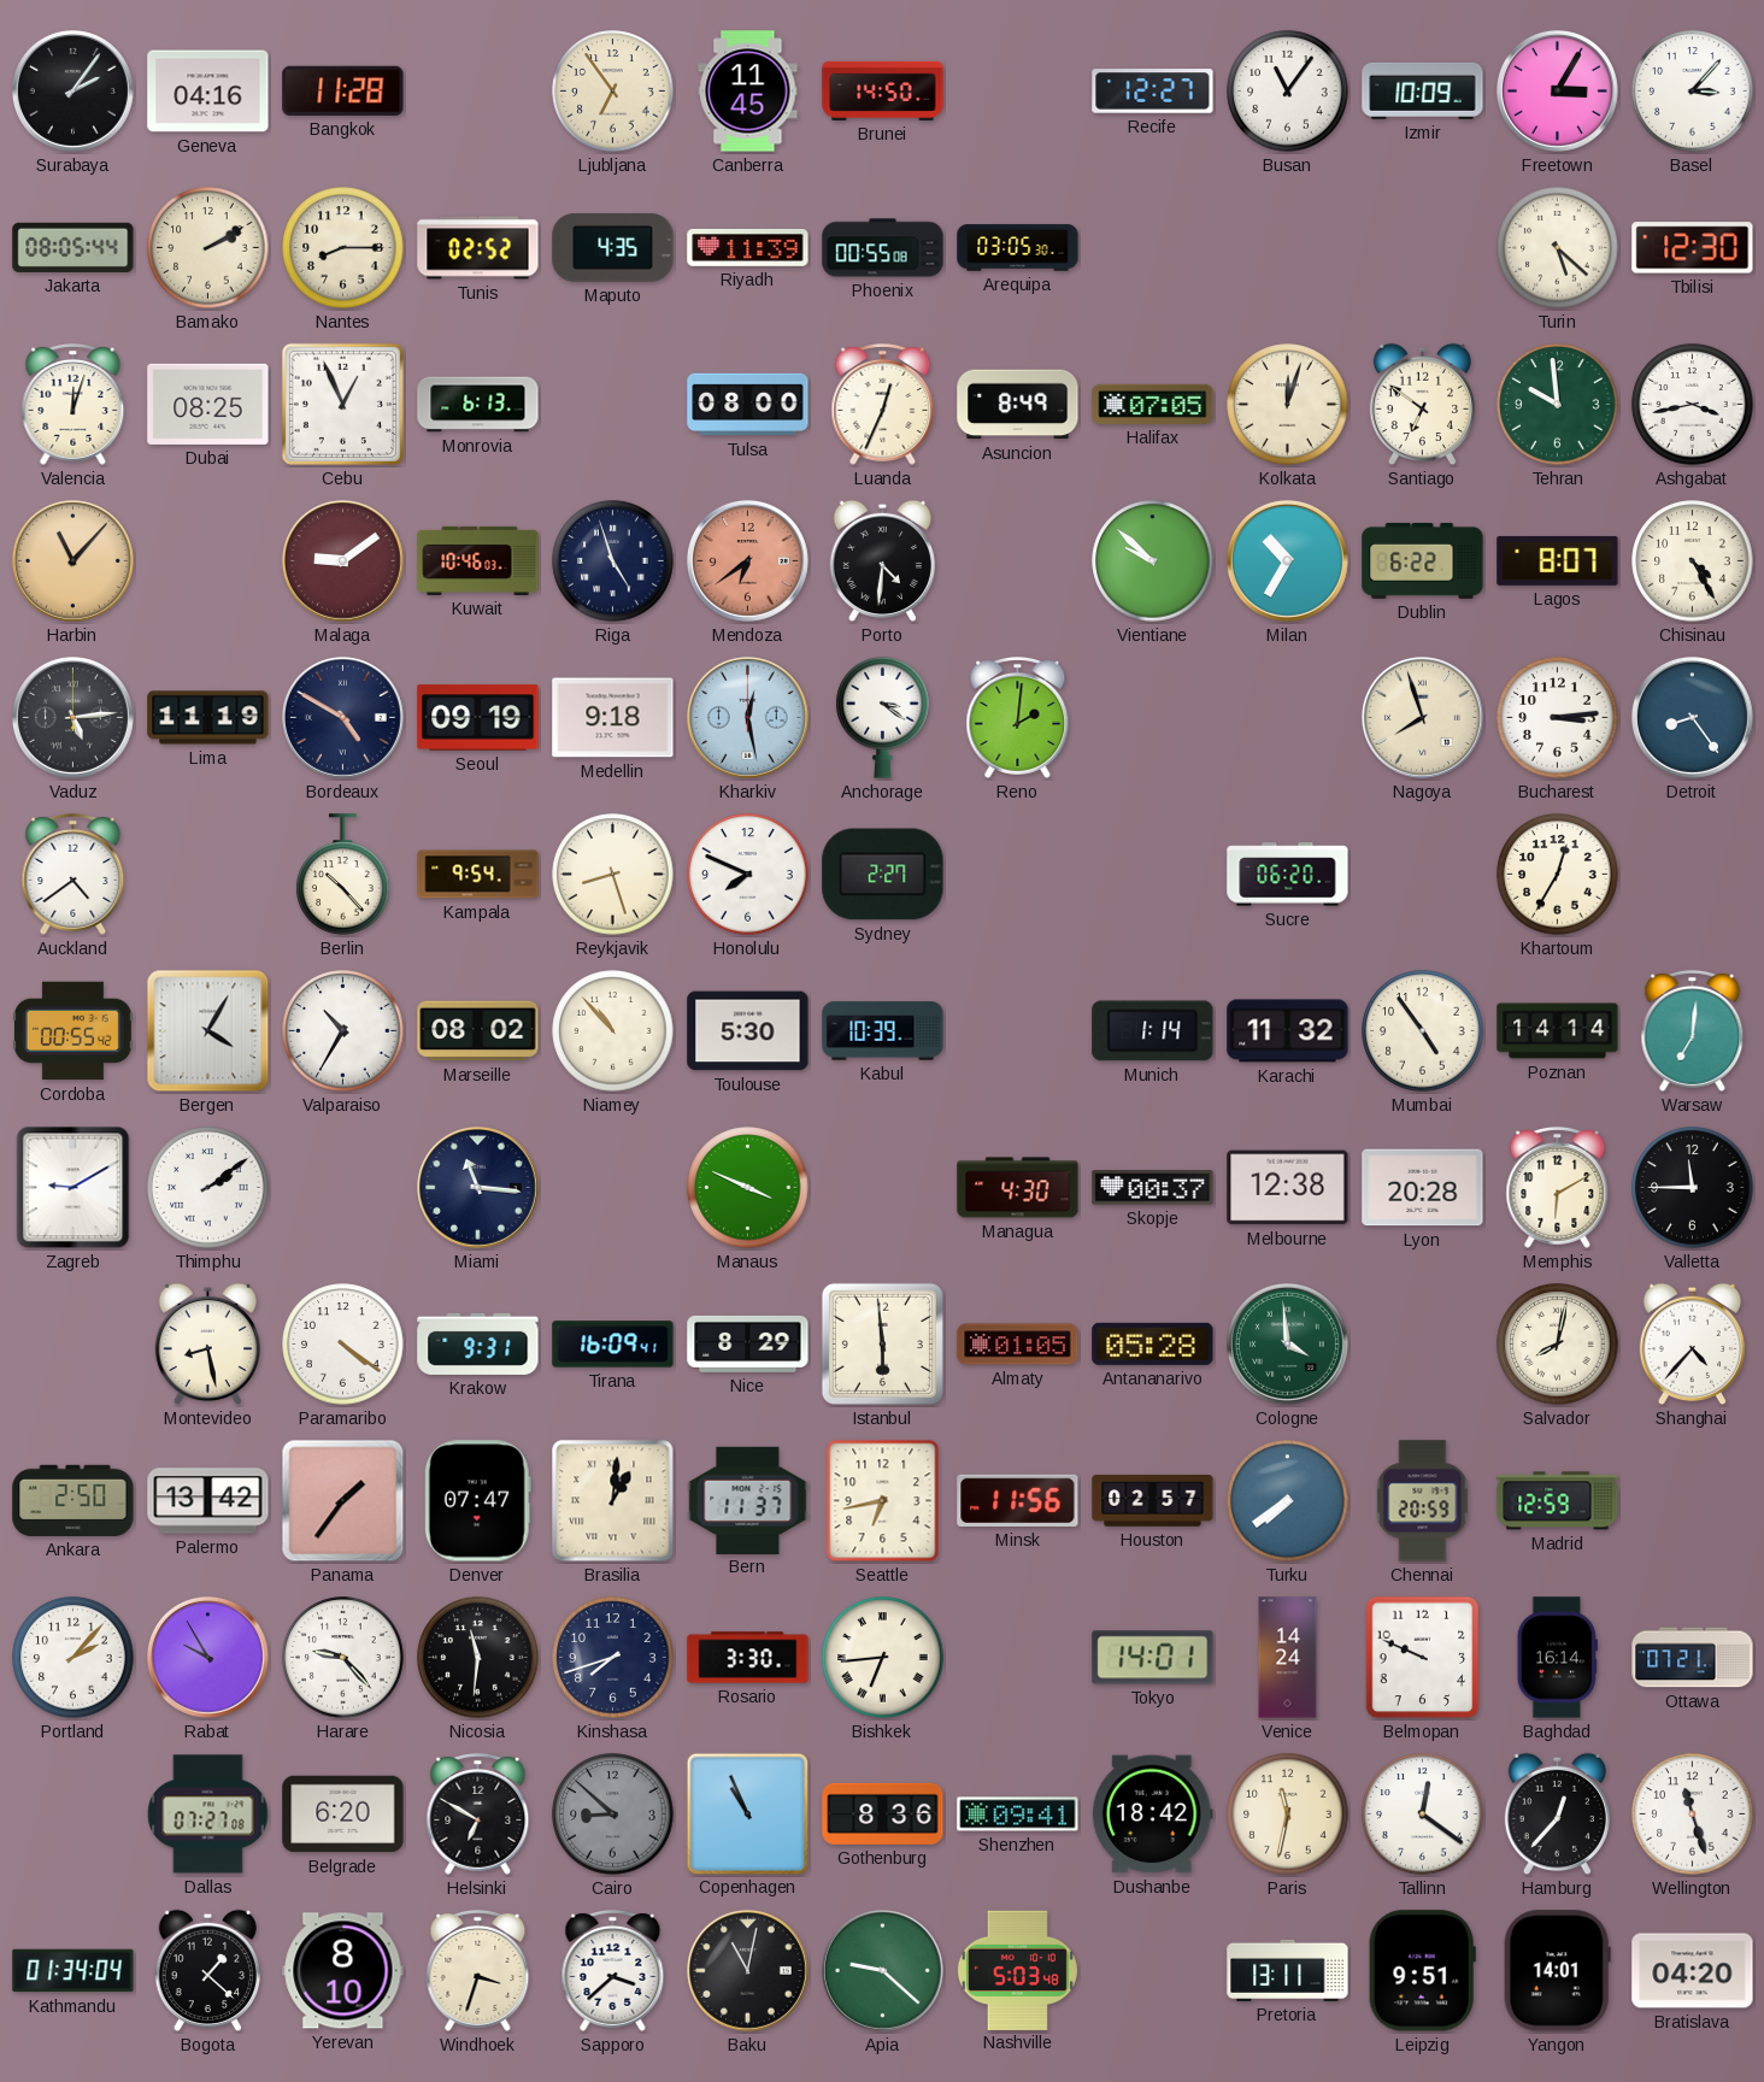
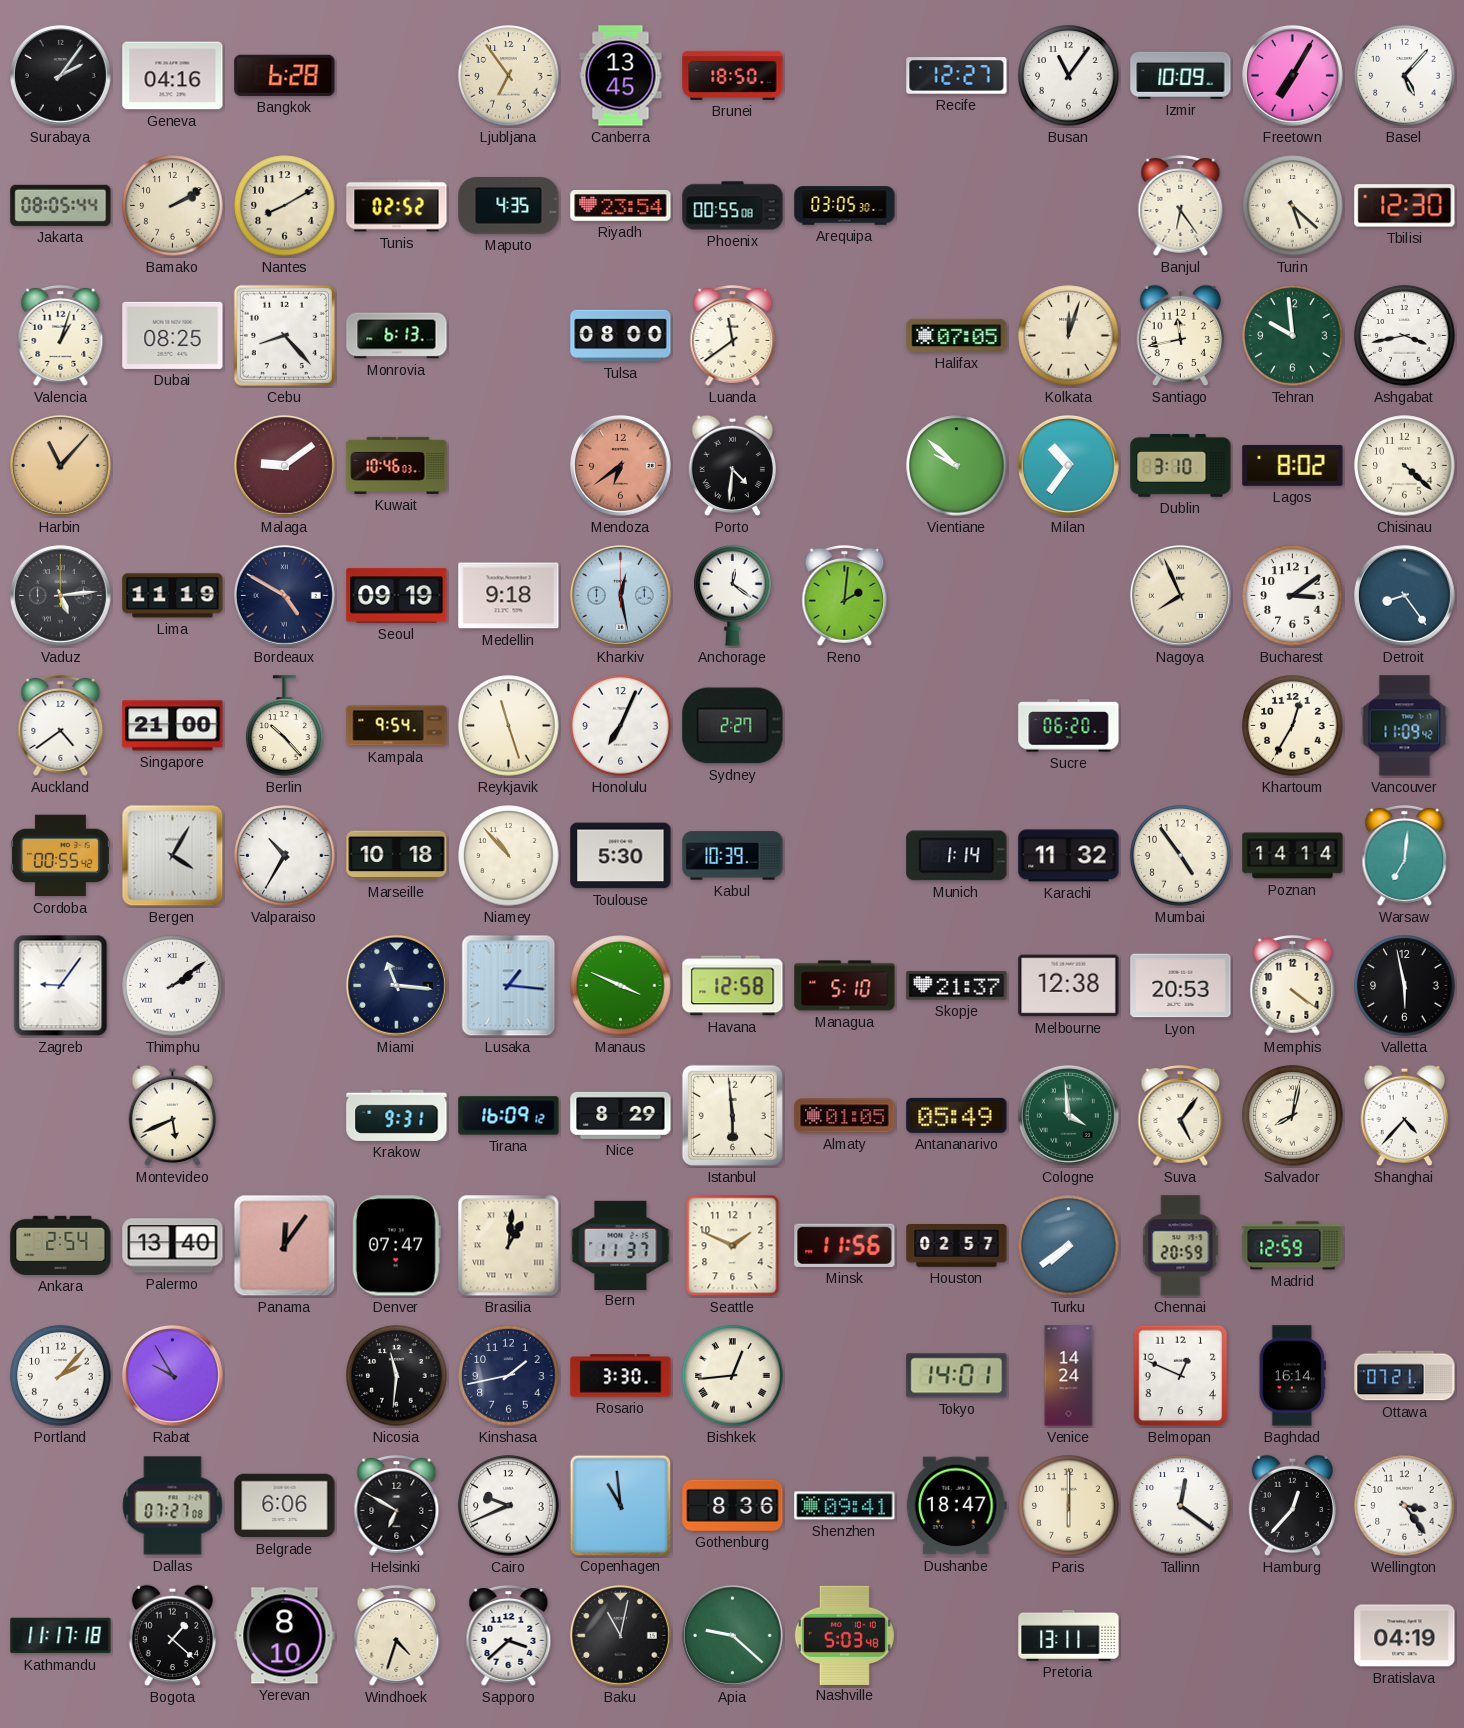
Bangkok: 11:28 -> 6:28
Canberra: 11:45 -> 13:45
Brunei: 14:50 -> 18:50
Freetown: 3:05 -> 7:05
Basel: 3:07 -> 5:07
Nantes: 8:15 -> 8:10
Riyadh: 11:39 -> 23:54
Banjul: none -> 6:24
Valencia: 12:03 -> 1:03
Cebu: 12:56 -> 8:23
Luanda: 12:34 -> 11:39
Asuncion: 8:49 -> none
Santiago: 6:51 -> 11:43
Riga: 4:57 -> none
Milan: 10:35 -> 10:36
Dublin: 6:22 -> 3:10
Lagos: 8:07 -> 8:02
Chisinau: 4:25 -> 4:22
Anchorage: 3:21 -> 12:21
Nagoya: 7:57 -> 7:56
Bucharest: 3:14 -> 3:09
Singapore: none -> 21:00
Reykjavik: 8:27 -> 11:27
Honolulu: 7:49 -> 7:04
Vancouver: none -> 11:09
Marseille: 08:02 -> 10:18
Zagreb: 9:10 -> 9:06
Lusaka: none -> 1:16
Havana: none -> 12:58
Managua: 4:30 -> 5:10
Skopje: 00:37 -> 21:37
Lyon: 20:28 -> 20:53
Memphis: 6:10 -> 4:21
Valletta: 11:45 -> 5:58
Montevideo: 8:28 -> 5:41
Paramaribo: 4:21 -> none
Tirana: 16:09:41 -> 16:09:12
Antananarivo: 05:28 -> 05:49
Suva: none -> 5:06
Ankara: 2:50 -> 2:54
Palermo: 13:42 -> 13:40
Panama: 1:36 -> 12:06
Seattle: 6:43 -> 1:49
Harare: 9:23 -> none
Kinshasa: 7:42 -> 1:43
Bishkek: 6:44 -> 12:44
Belmopan: 9:49 -> 12:49
Belgrade: 6:20 -> 6:06
Cairo: 8:52 -> 9:41
Cairo dial: grey -> white
Copenhagen: 10:56 -> 10:59
Dushanbe: 18:42 -> 18:47
Paris: 11:32 -> 6:00
Wellington: 11:27 -> 3:24
Kathmandu: 01:34 -> 11:17
Windhoek: 3:33 -> 4:33
Leipzig: 9:51 -> none
Yangon: 14:01 -> none
Bratislava: 04:20 -> 04:19
